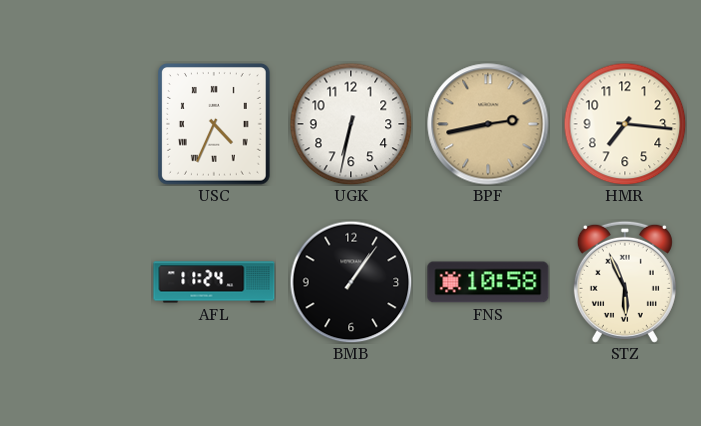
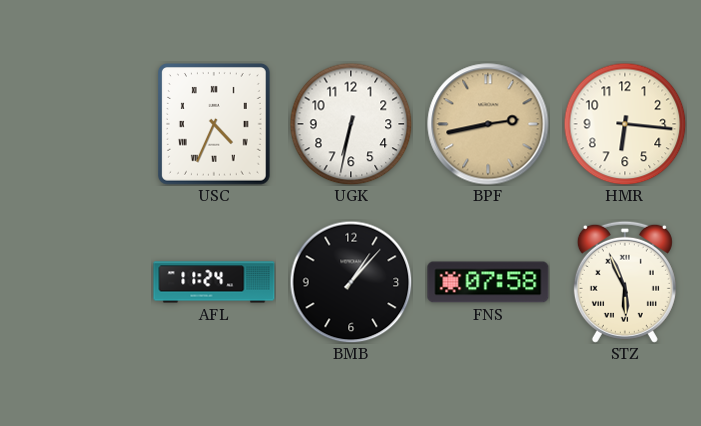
HMR: 7:16 -> 6:16
BMB: 1:06 -> 1:07
FNS: 10:58 -> 07:58
